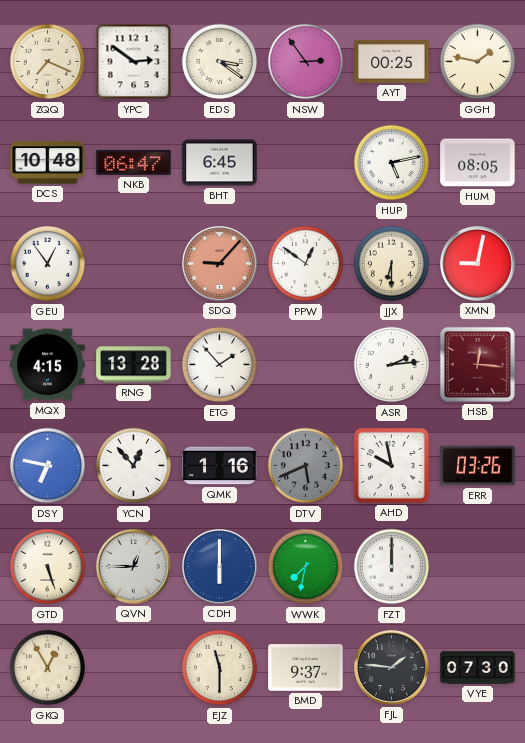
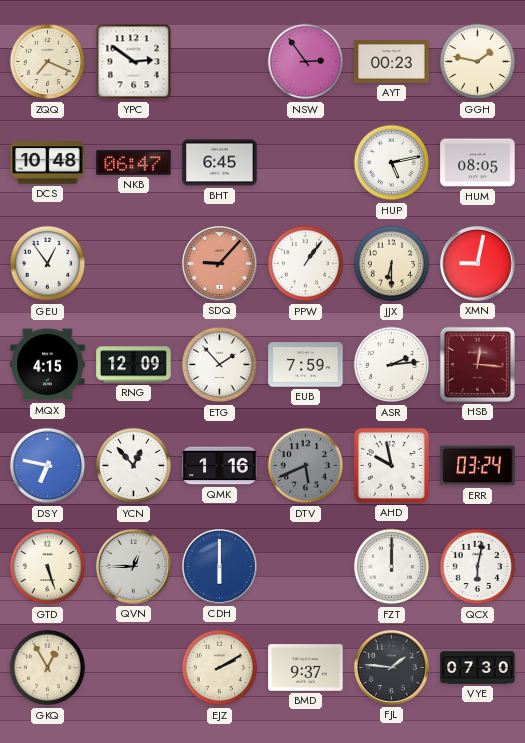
EDS: 3:21 -> none
AYT: 00:25 -> 00:23
PPW: 12:51 -> 1:06
RNG: 13:28 -> 12:09
EUB: none -> 7:59
ERR: 03:26 -> 03:24
WWK: 7:32 -> none
QCX: none -> 6:02
EJZ: 11:30 -> 2:10
